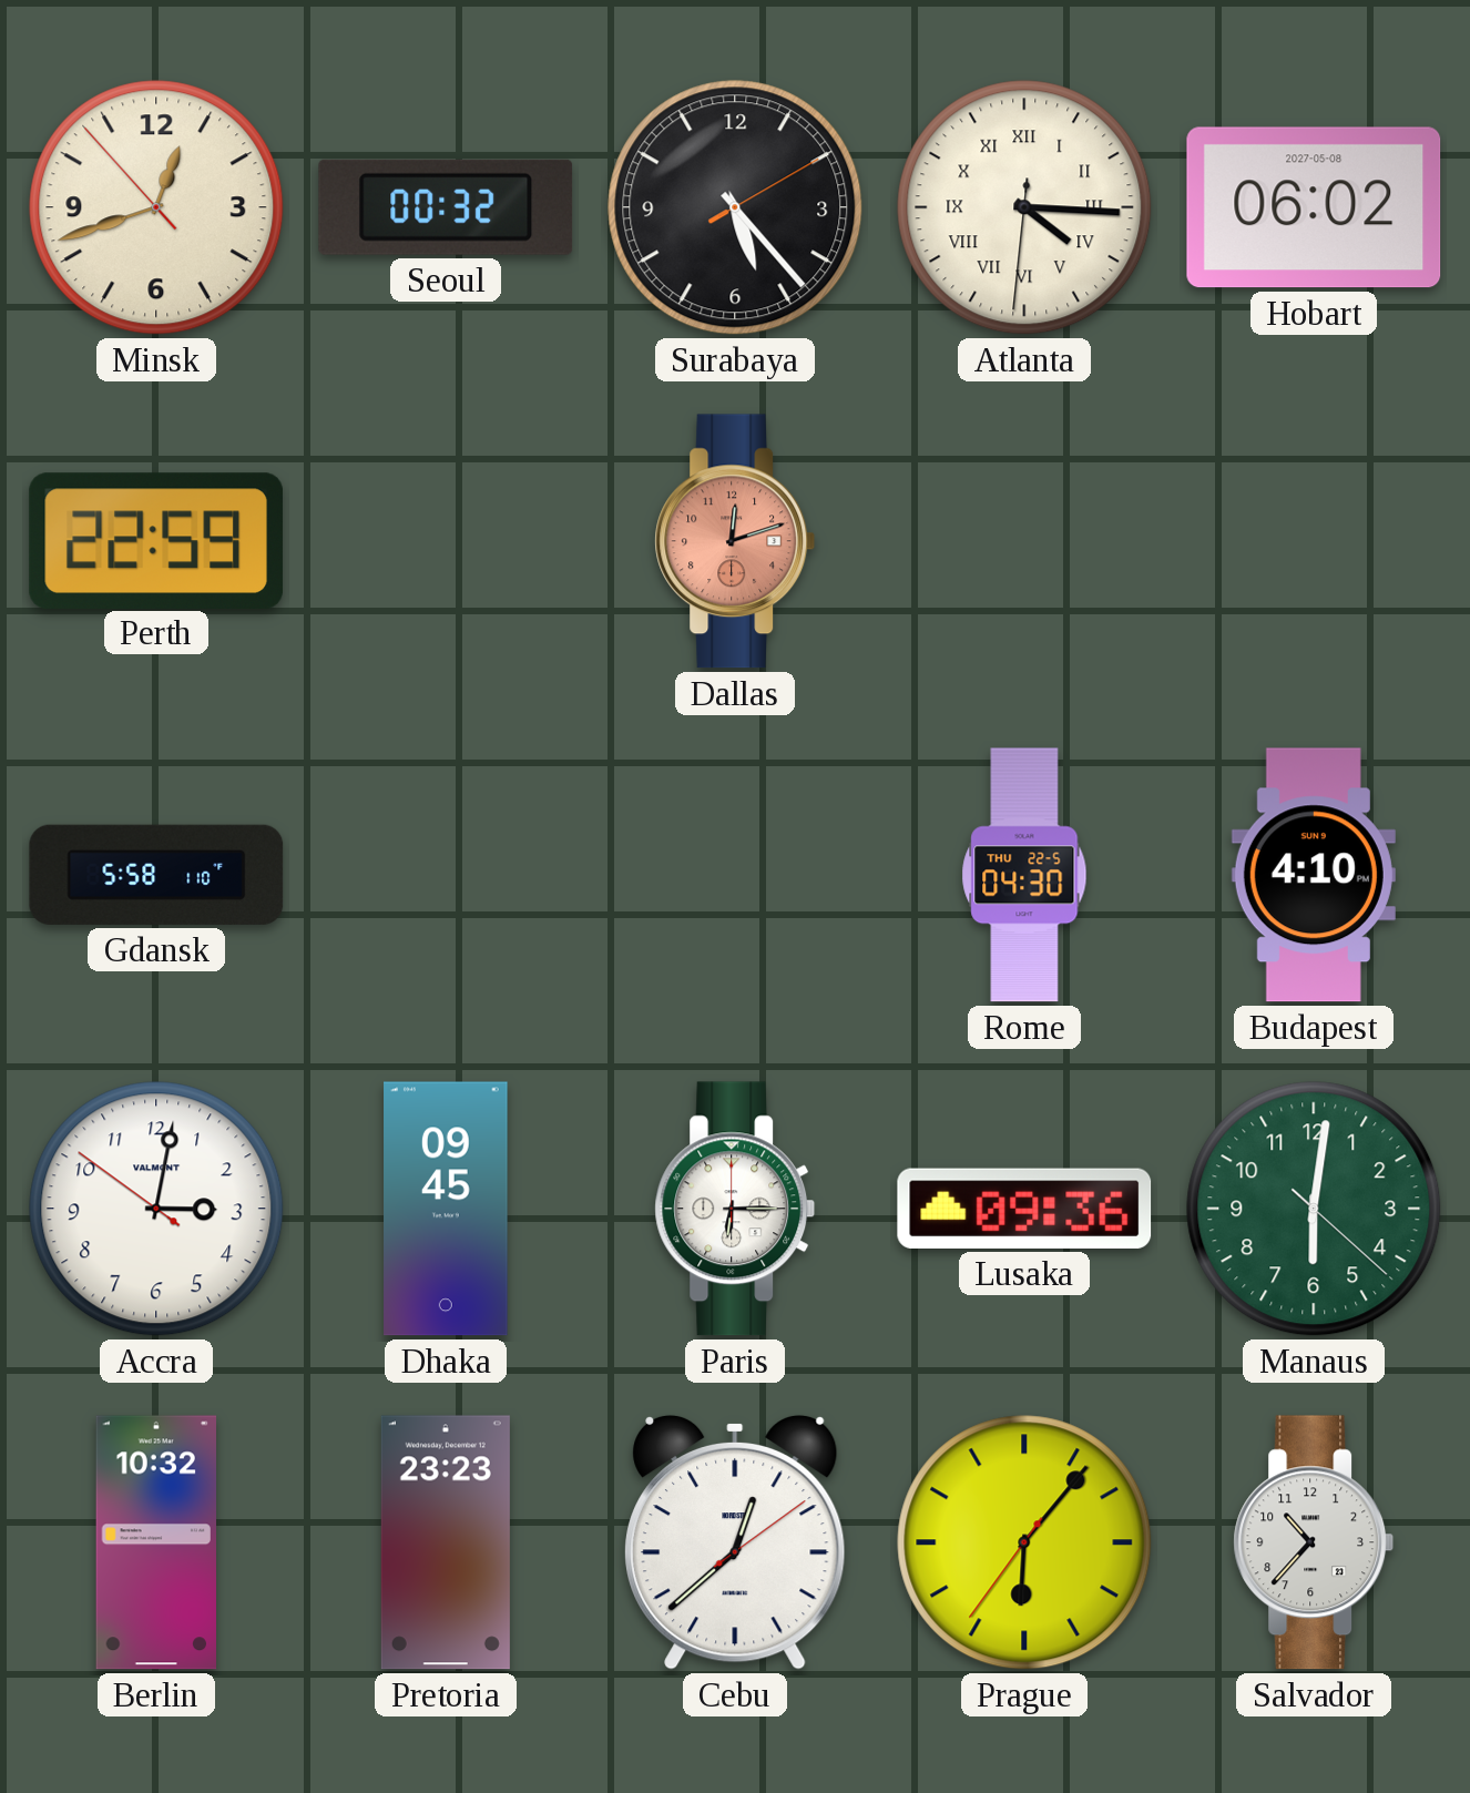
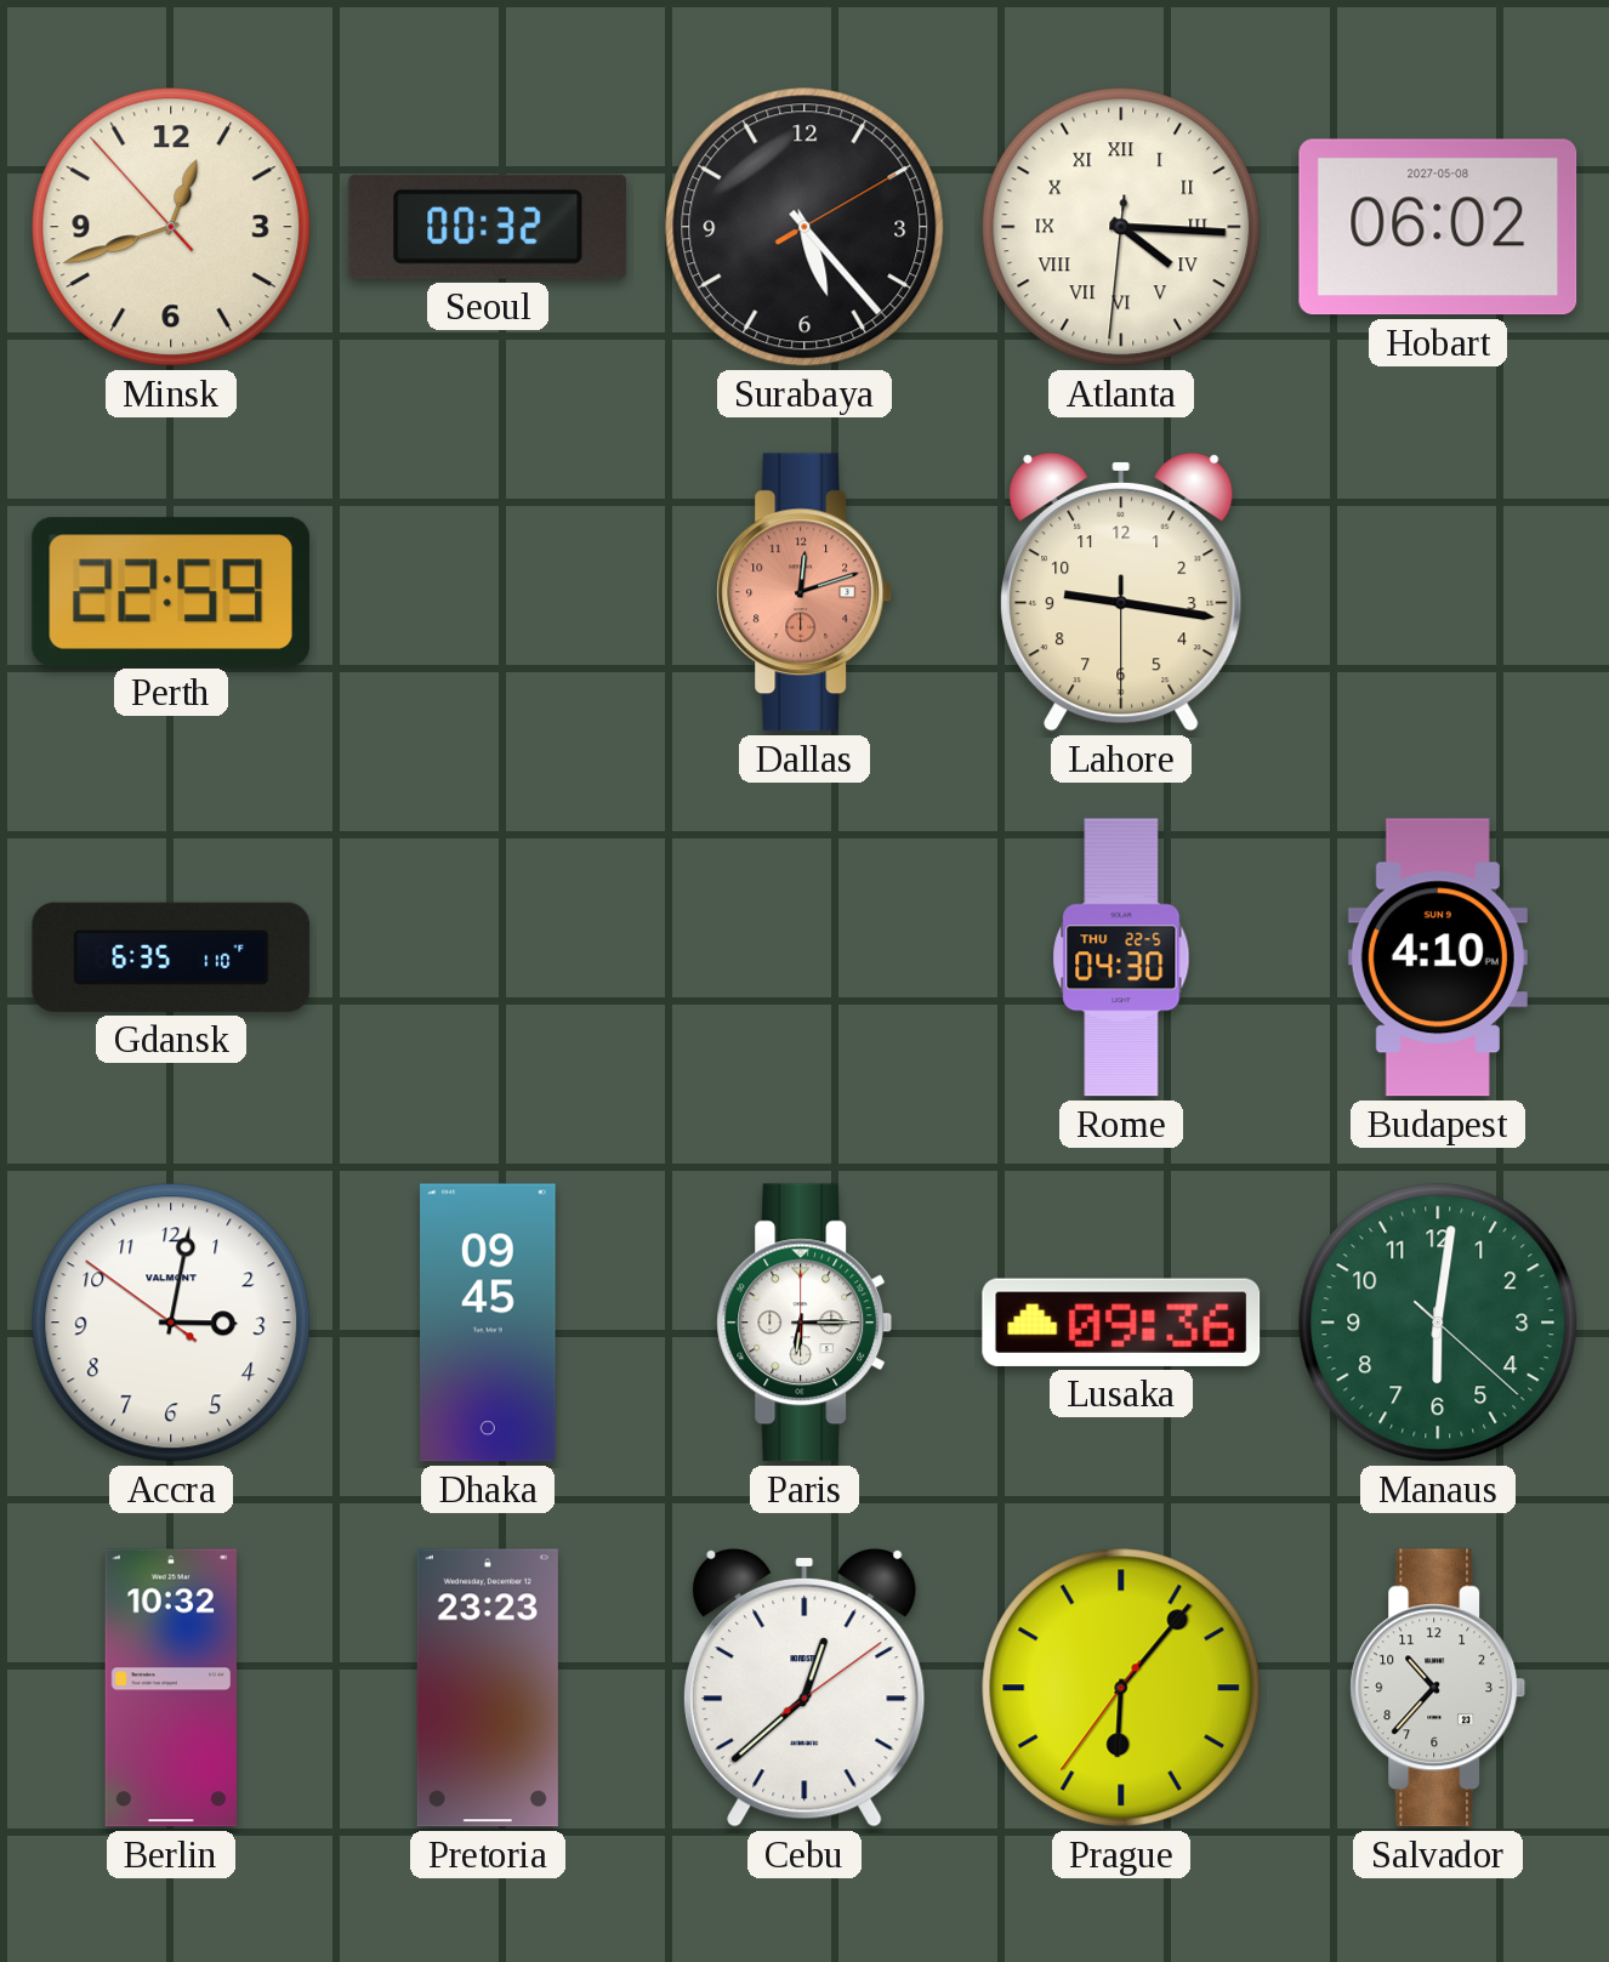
Lahore: none -> 9:16
Gdansk: 5:58 -> 6:35
